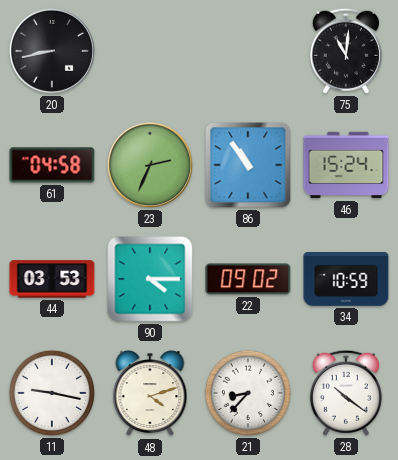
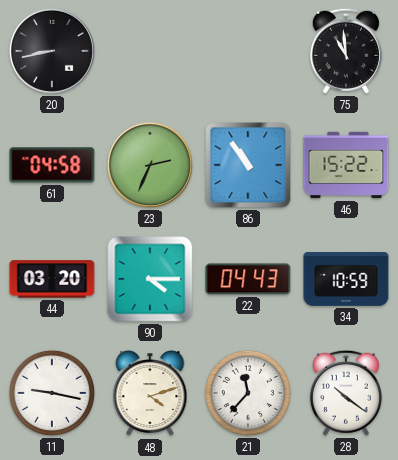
75: 11:01 -> 10:59
46: 15:24 -> 15:22
44: 03:53 -> 03:20
22: 09:02 -> 04:43
21: 8:37 -> 11:37
